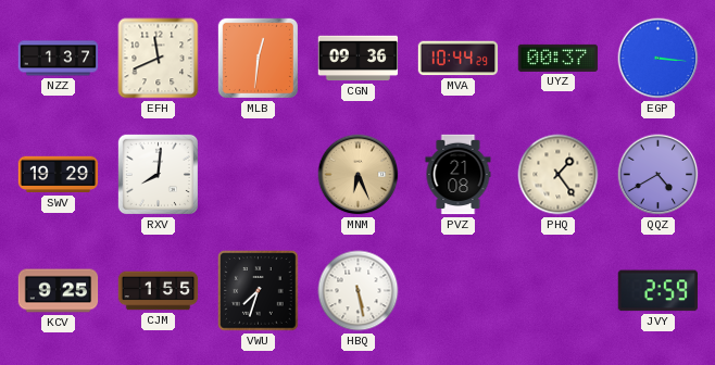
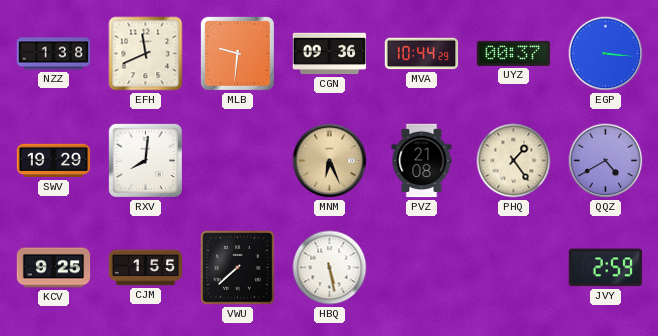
NZZ: 1:37 -> 1:38
MLB: 12:31 -> 9:31
VWU: 7:33 -> 7:38
